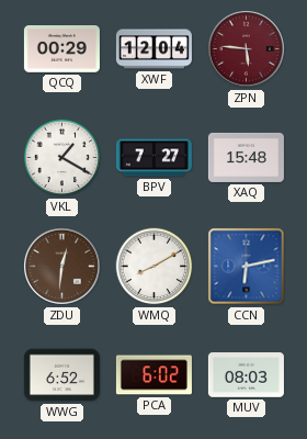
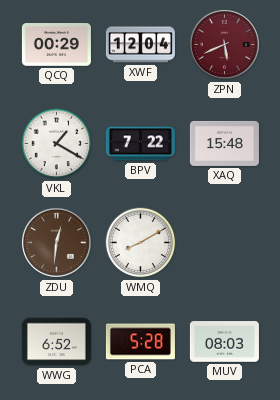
ZPN: 5:46 -> 5:41
BPV: 7:27 -> 7:22
CCN: 6:13 -> none
PCA: 6:02 -> 5:28
